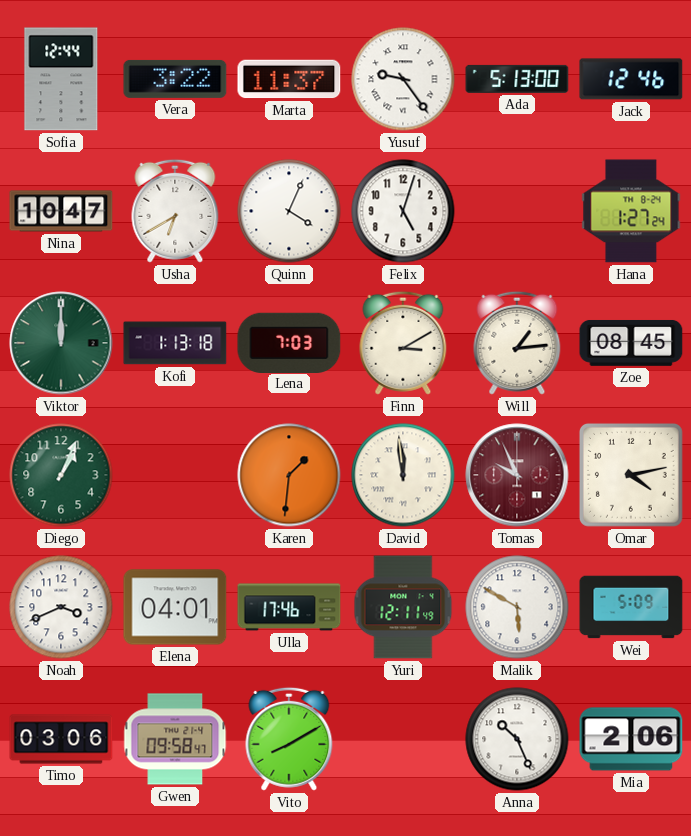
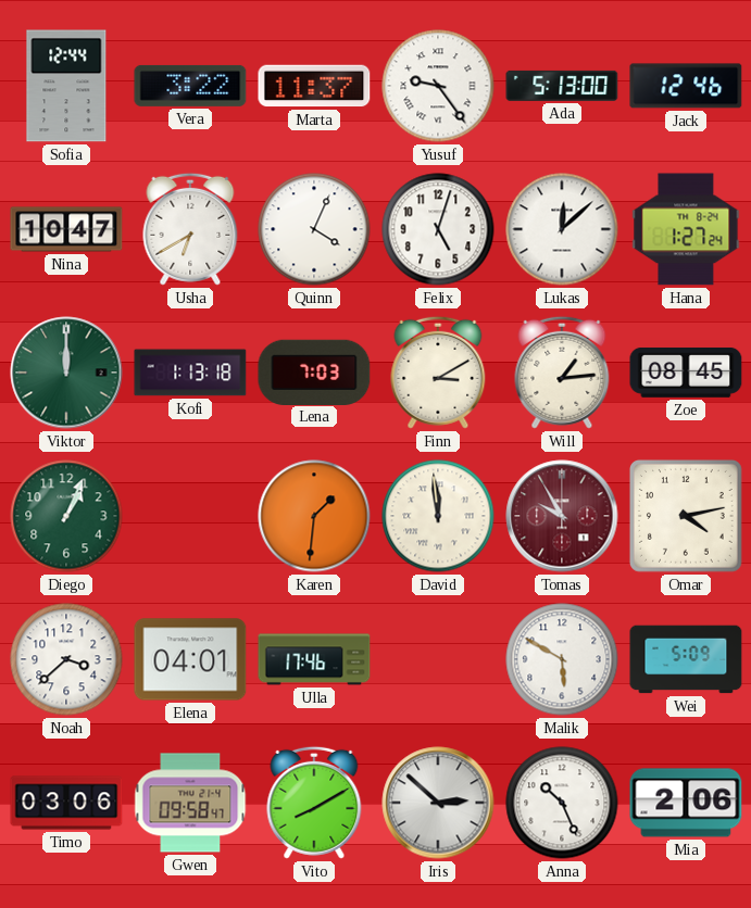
Lukas: none -> 12:08
Tomas: 9:56 -> 9:55
Noah: 3:41 -> 3:38
Yuri: 12:11 -> none
Iris: none -> 2:52
